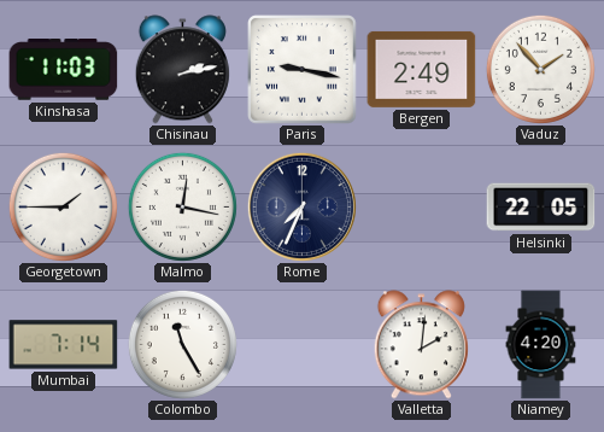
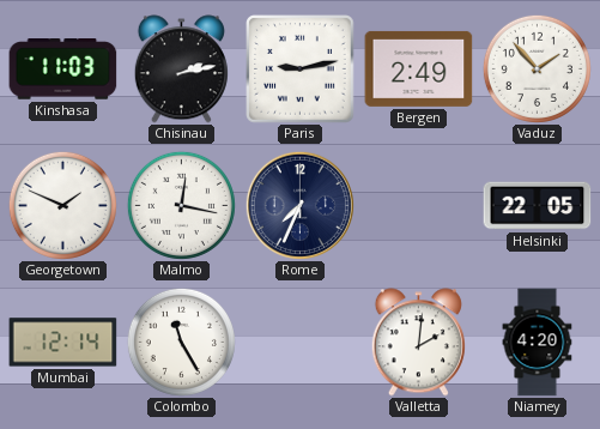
Paris: 9:17 -> 9:13
Georgetown: 1:45 -> 1:49
Mumbai: 7:14 -> 12:14
